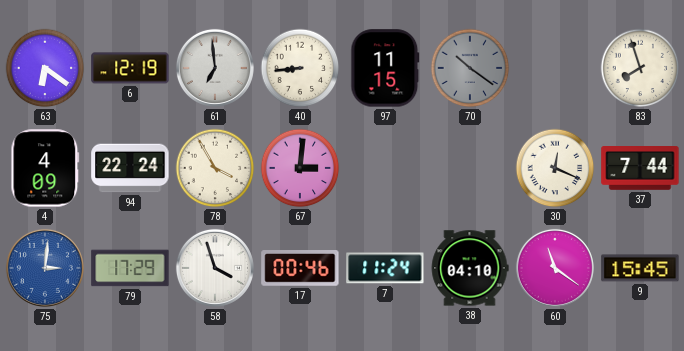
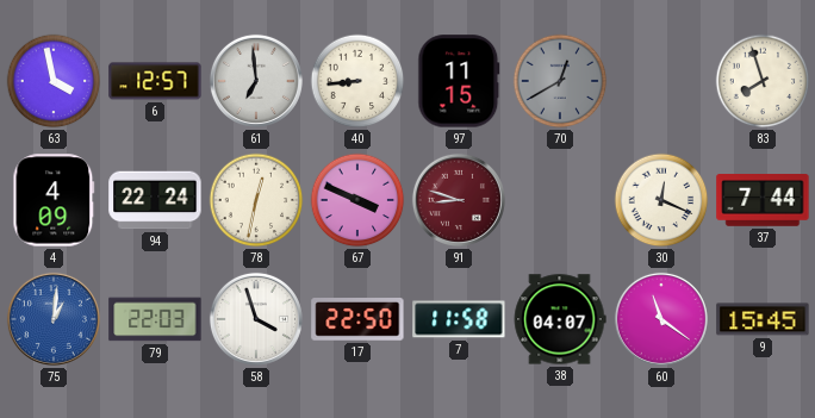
63: 6:21 -> 3:58
6: 12:19 -> 12:57
70: 10:21 -> 12:40
78: 3:55 -> 12:32
67: 3:01 -> 3:49
91: none -> 8:48
75: 3:01 -> 1:01
79: 17:29 -> 22:03
17: 00:46 -> 22:50
7: 11:24 -> 11:58
38: 04:10 -> 04:07
